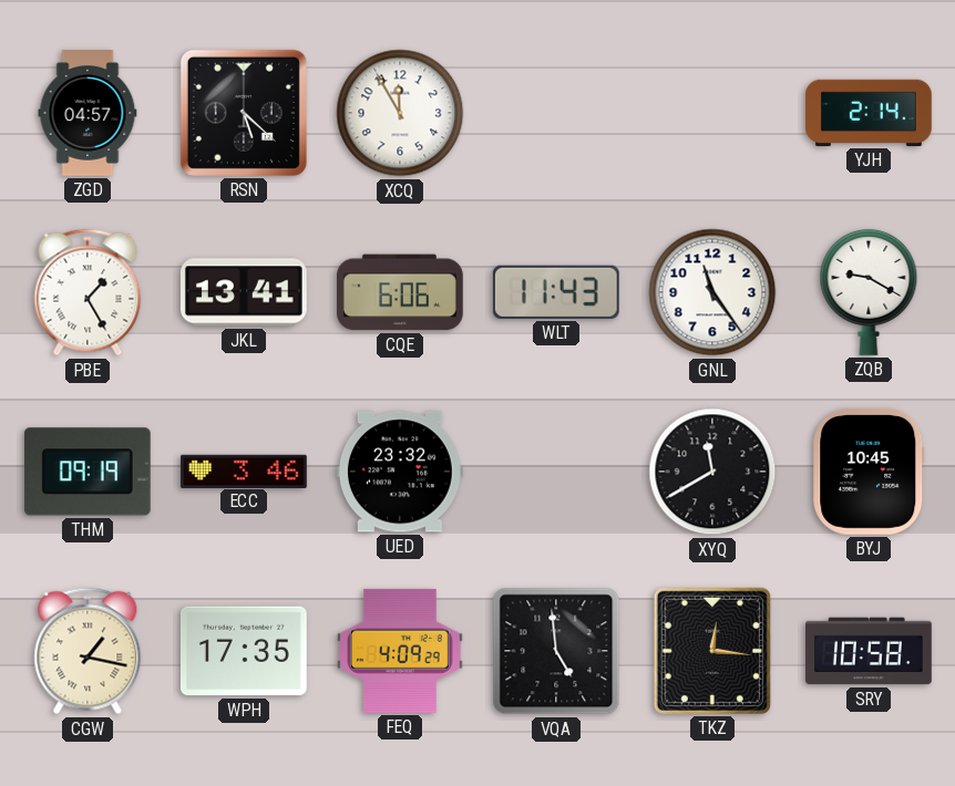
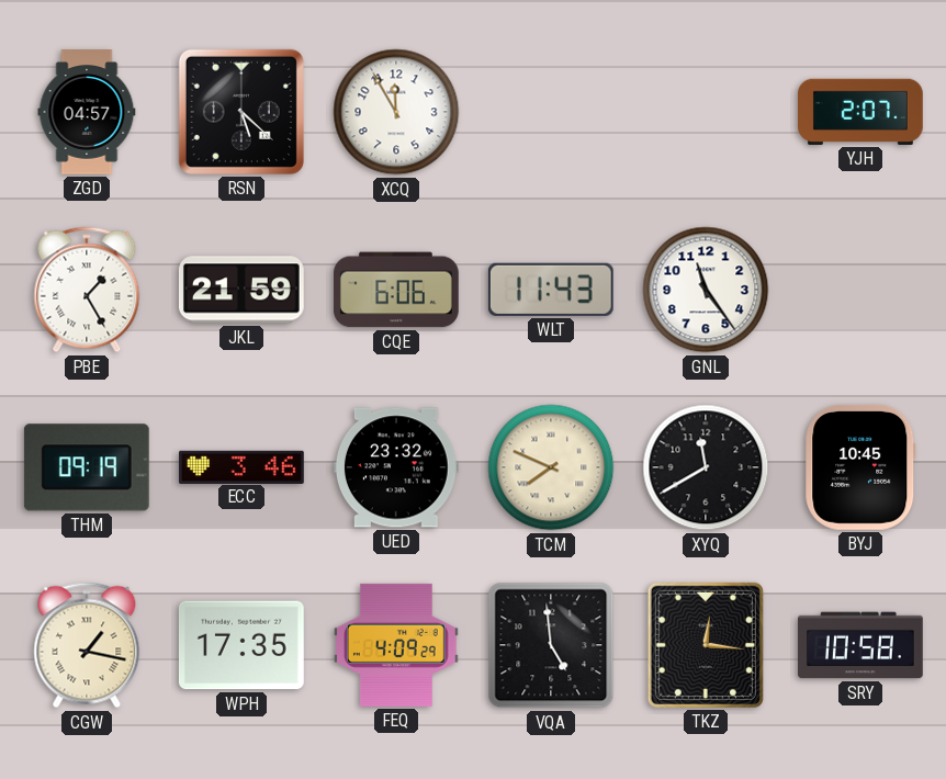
YJH: 2:14 -> 2:07
JKL: 13:41 -> 21:59
ZQB: 9:20 -> none
TCM: none -> 7:49
